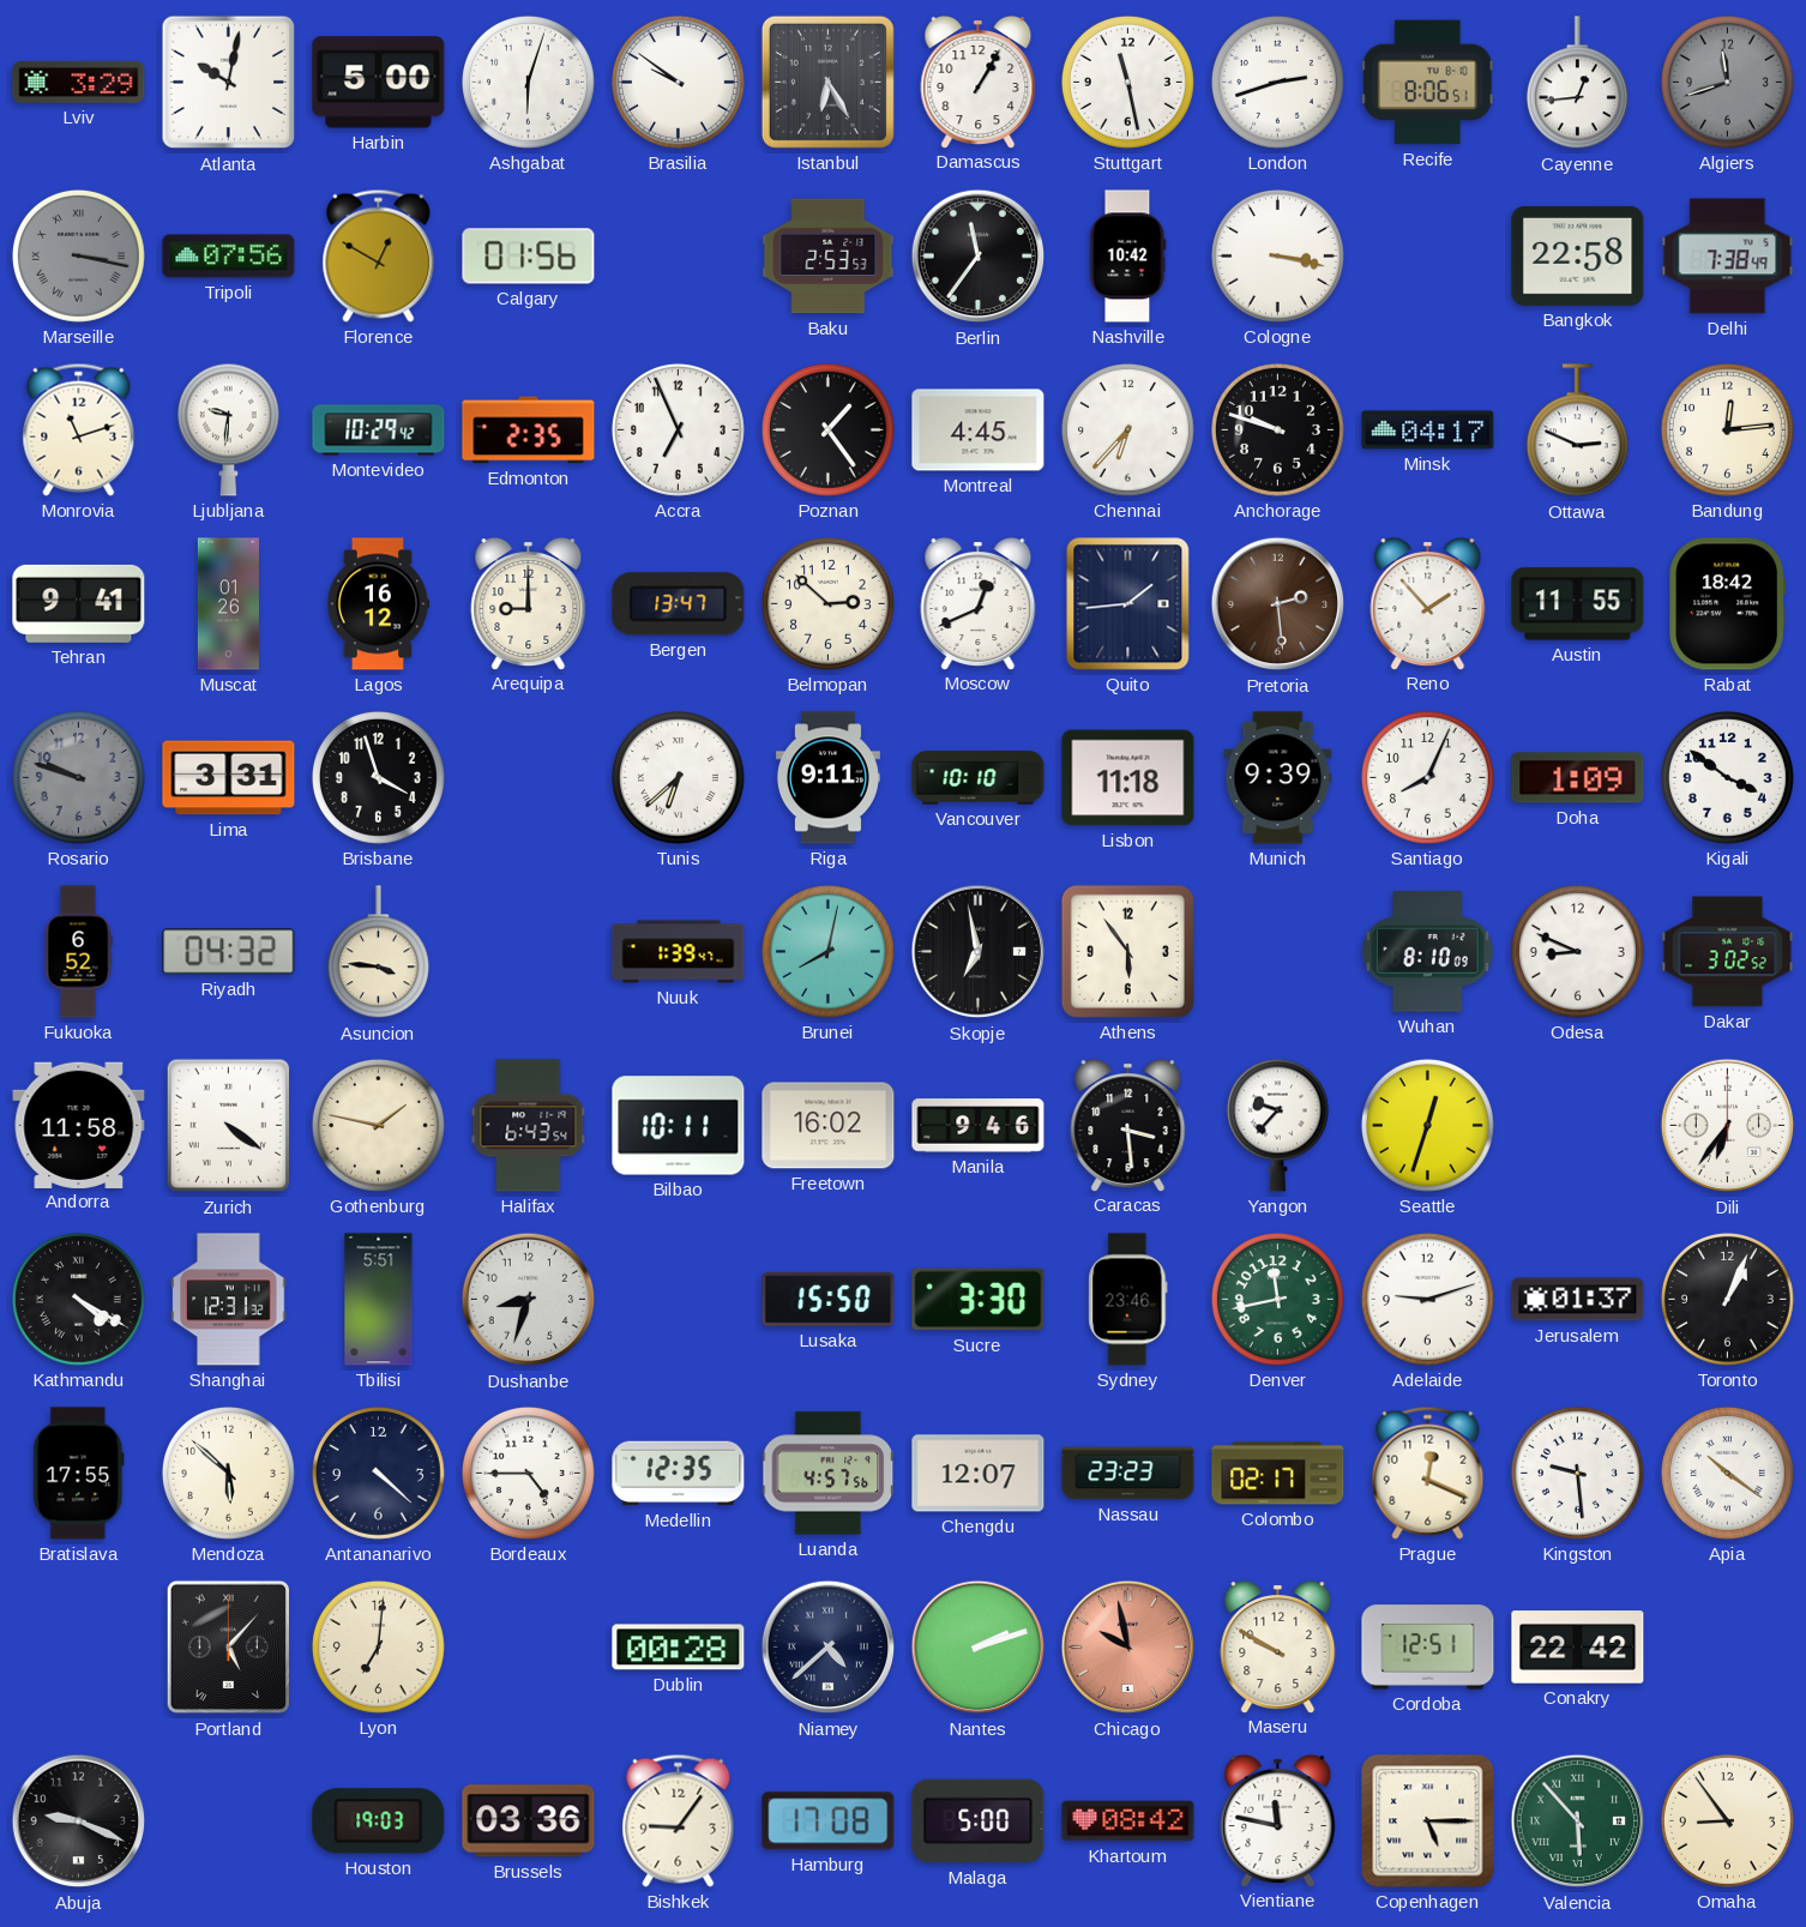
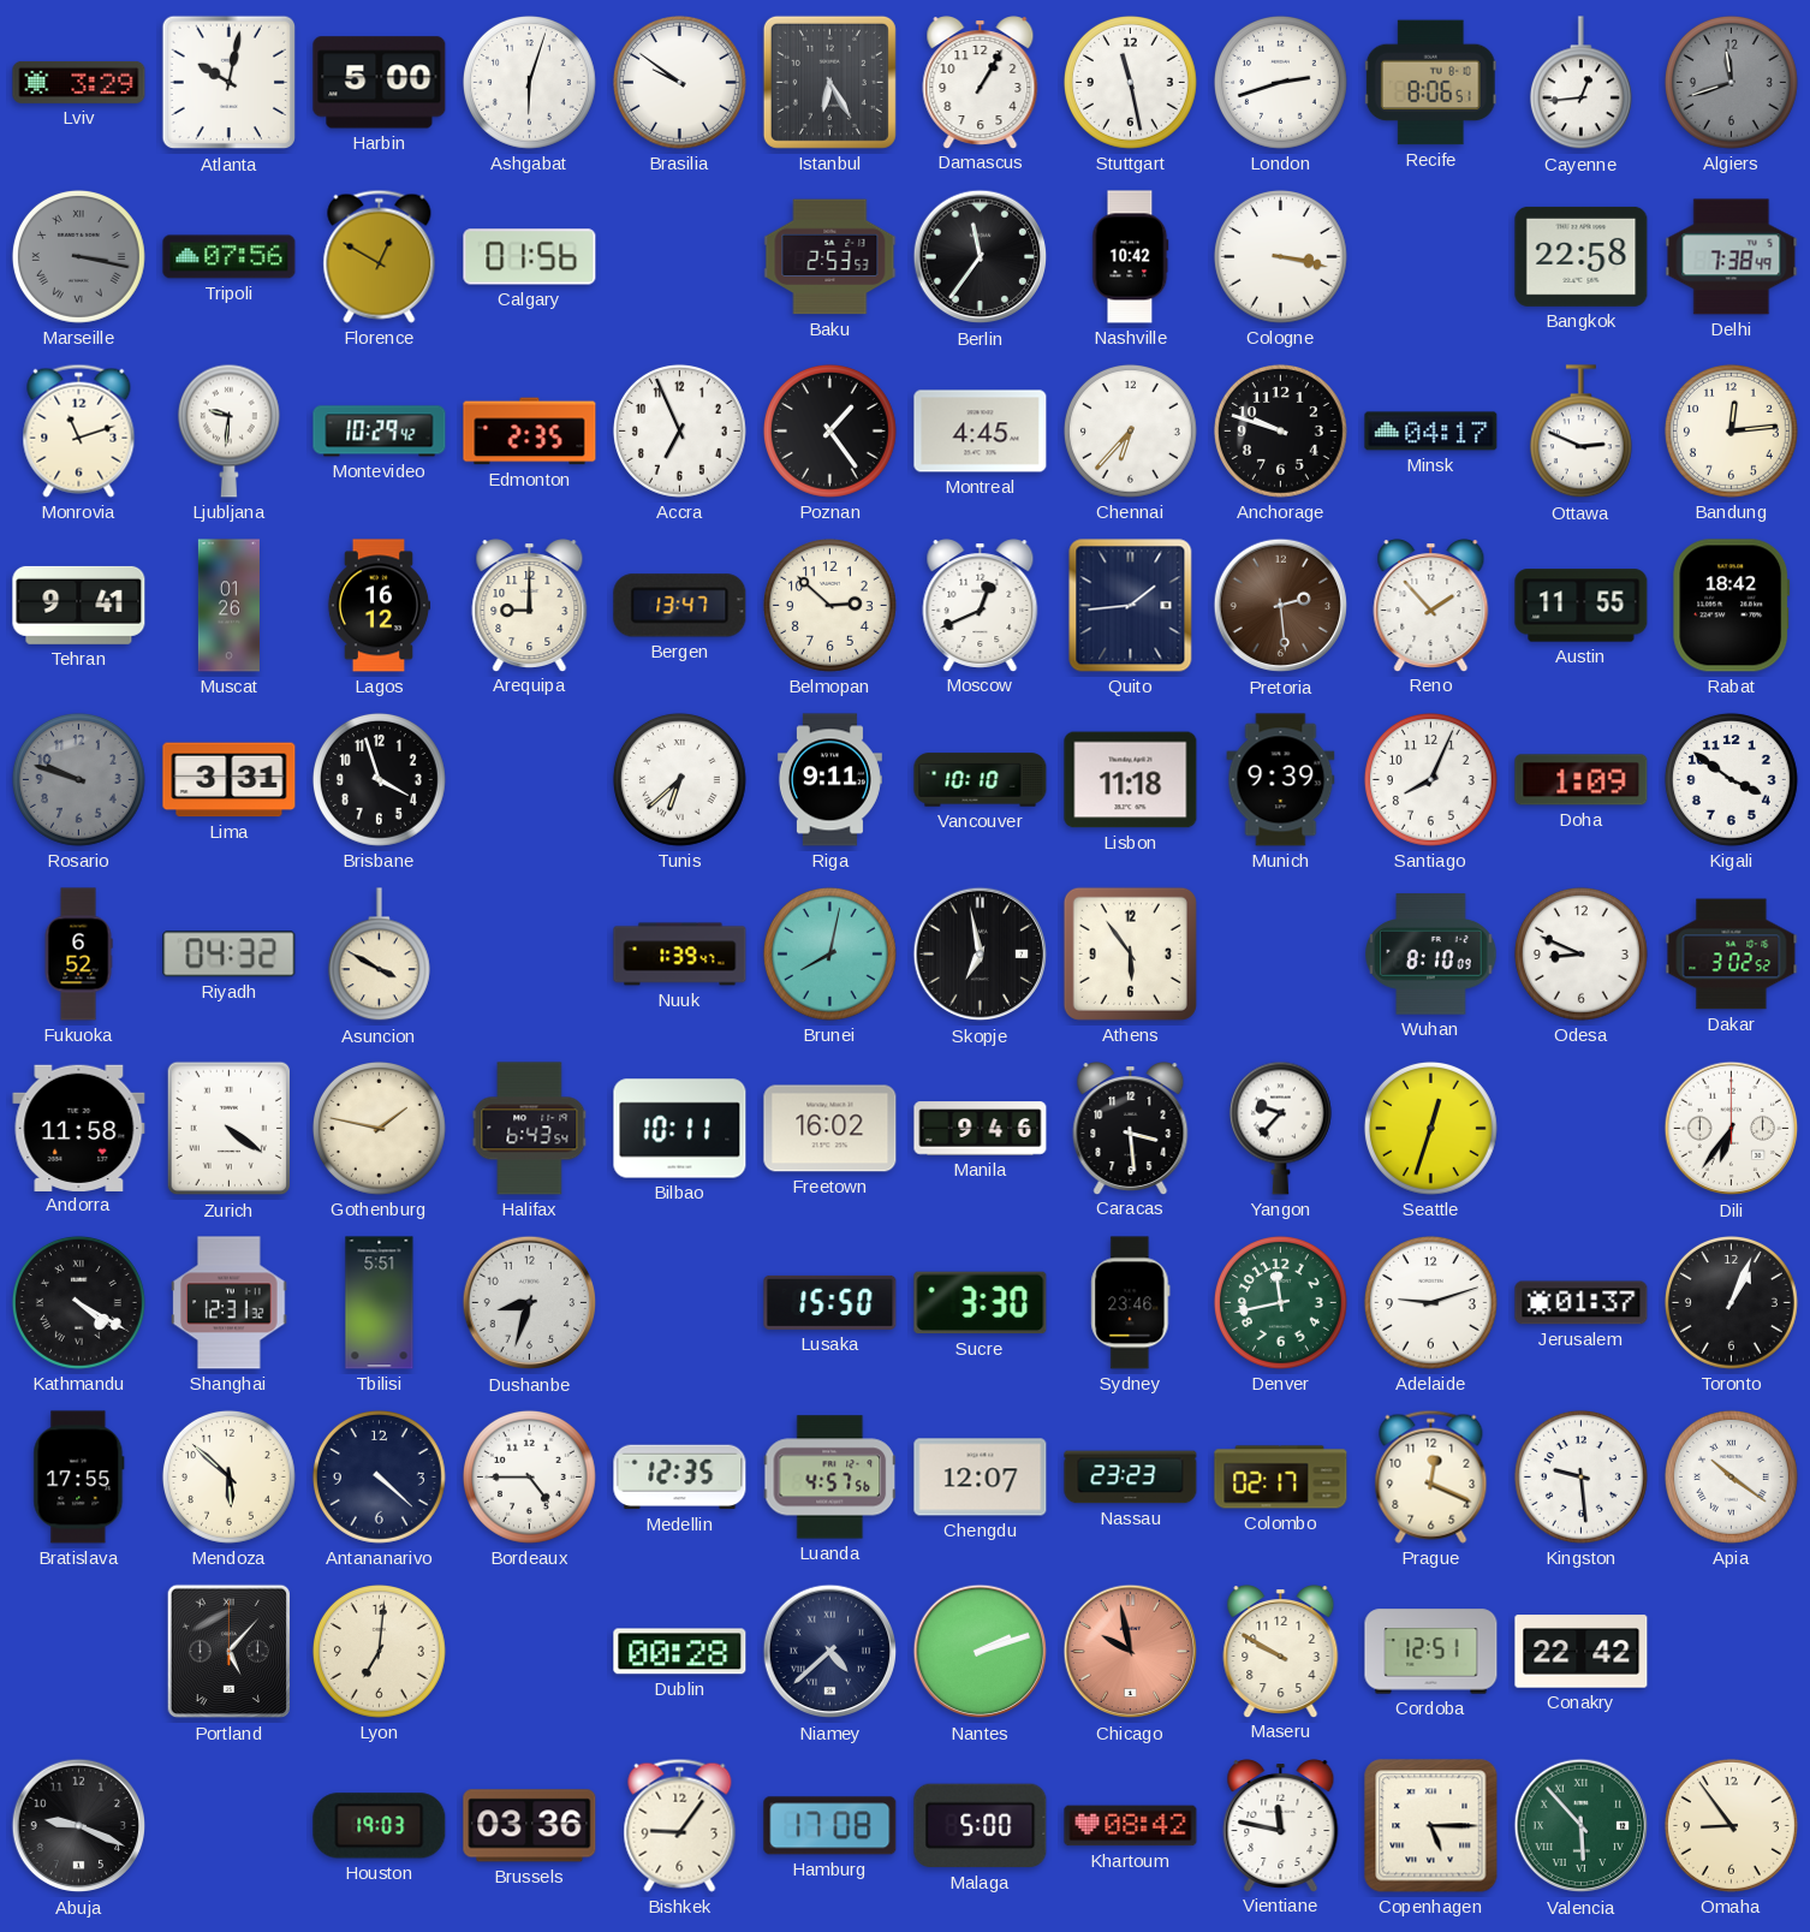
Asuncion: 3:46 -> 3:50
